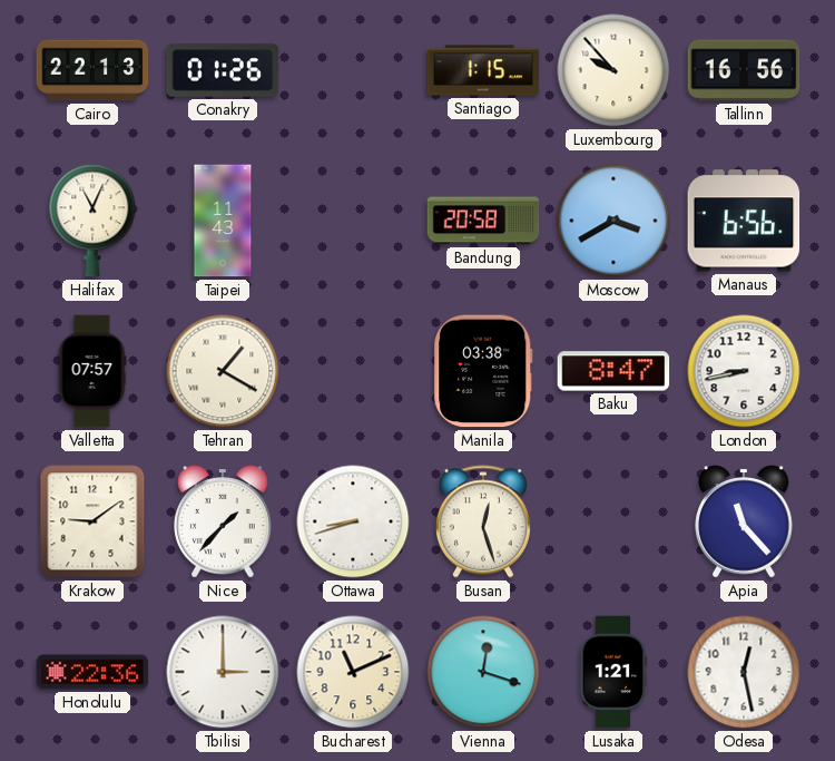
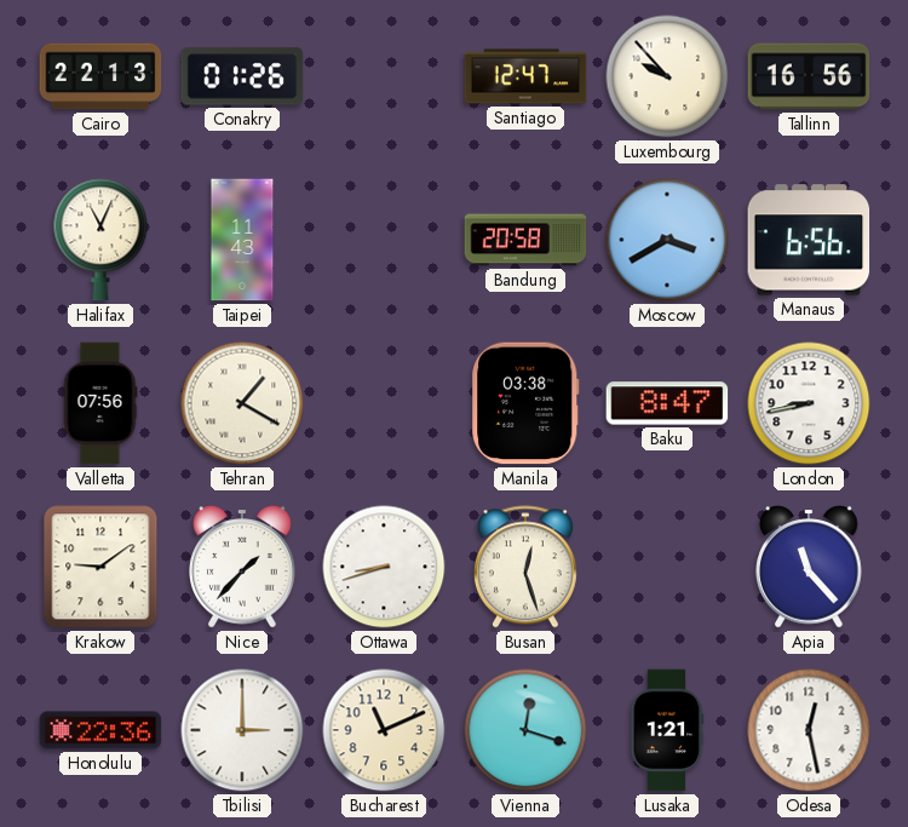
Santiago: 1:15 -> 12:47
Valletta: 07:57 -> 07:56
